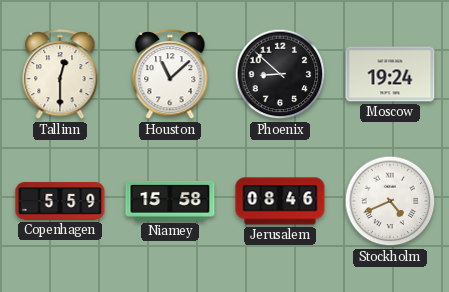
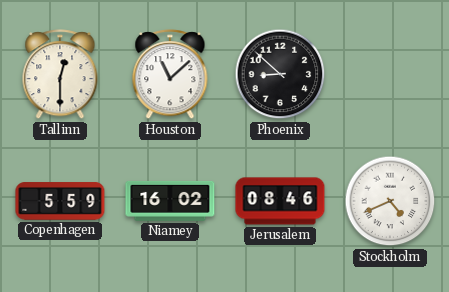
Moscow: 19:24 -> none
Niamey: 15:58 -> 16:02
